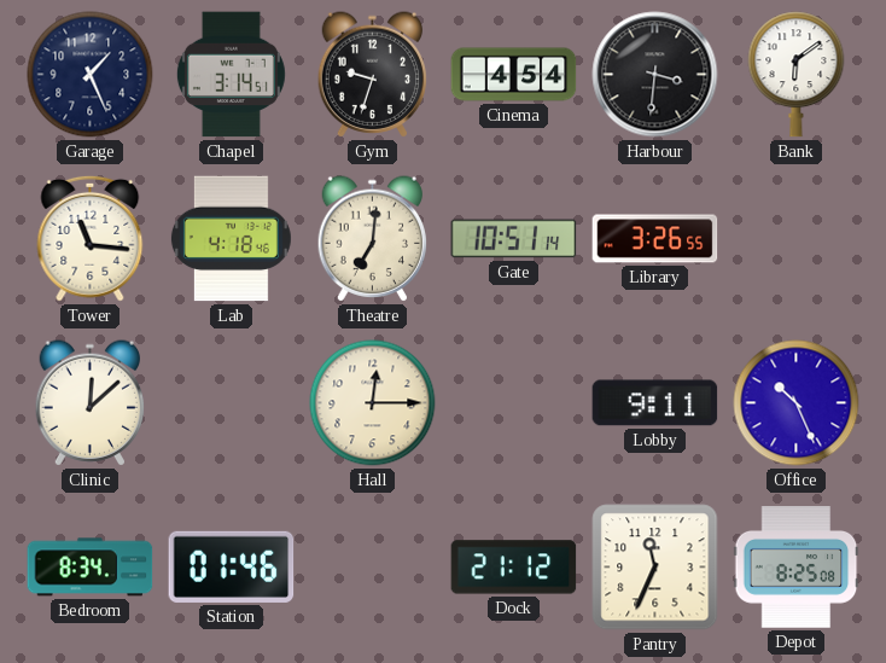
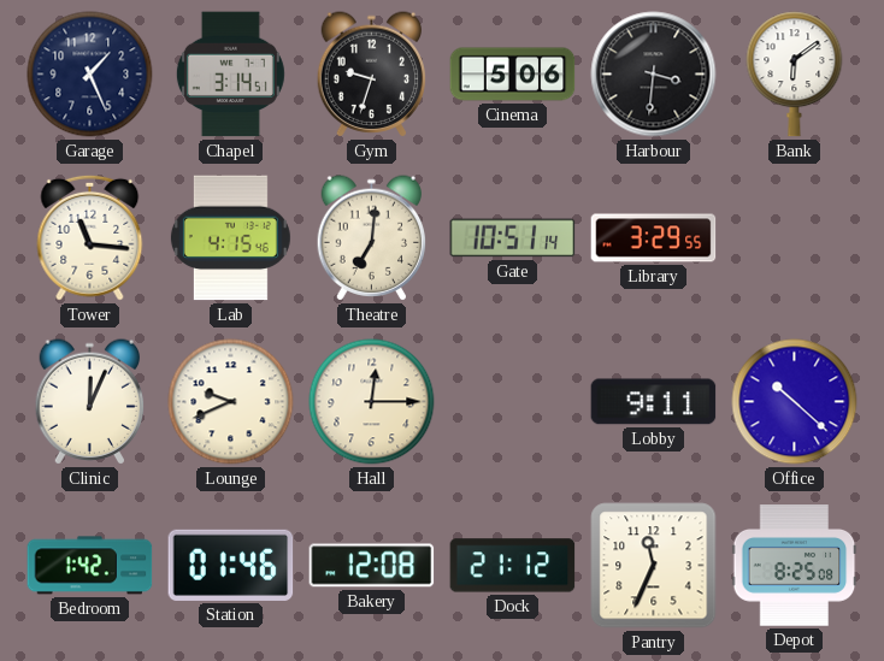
Cinema: 4:54 -> 5:06
Lab: 4:18 -> 4:15
Library: 3:26 -> 3:29
Clinic: 12:08 -> 12:04
Lounge: none -> 9:41
Office: 10:26 -> 10:22
Bedroom: 8:34 -> 1:42
Bakery: none -> 12:08
